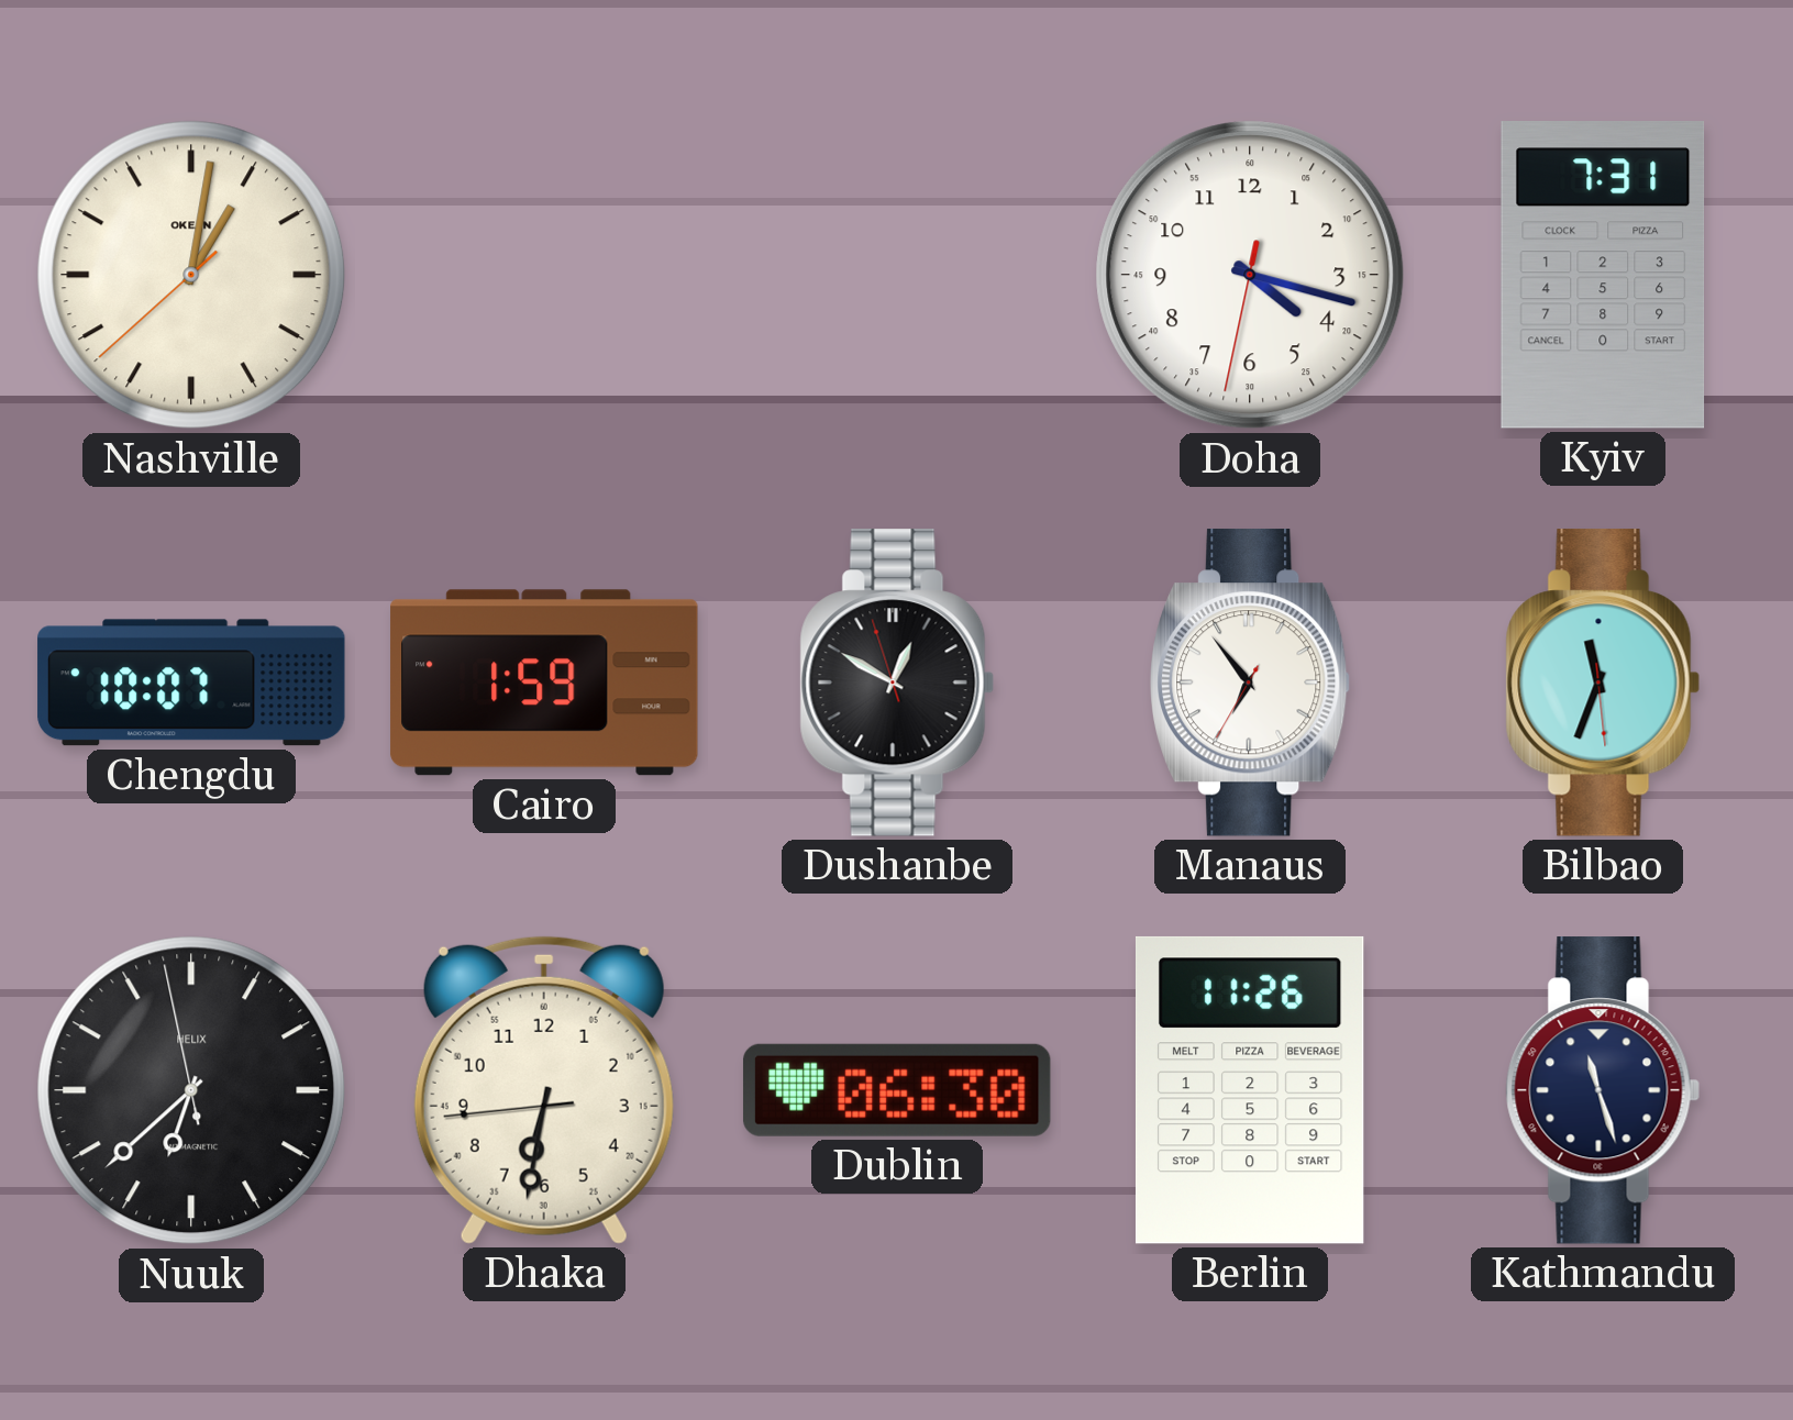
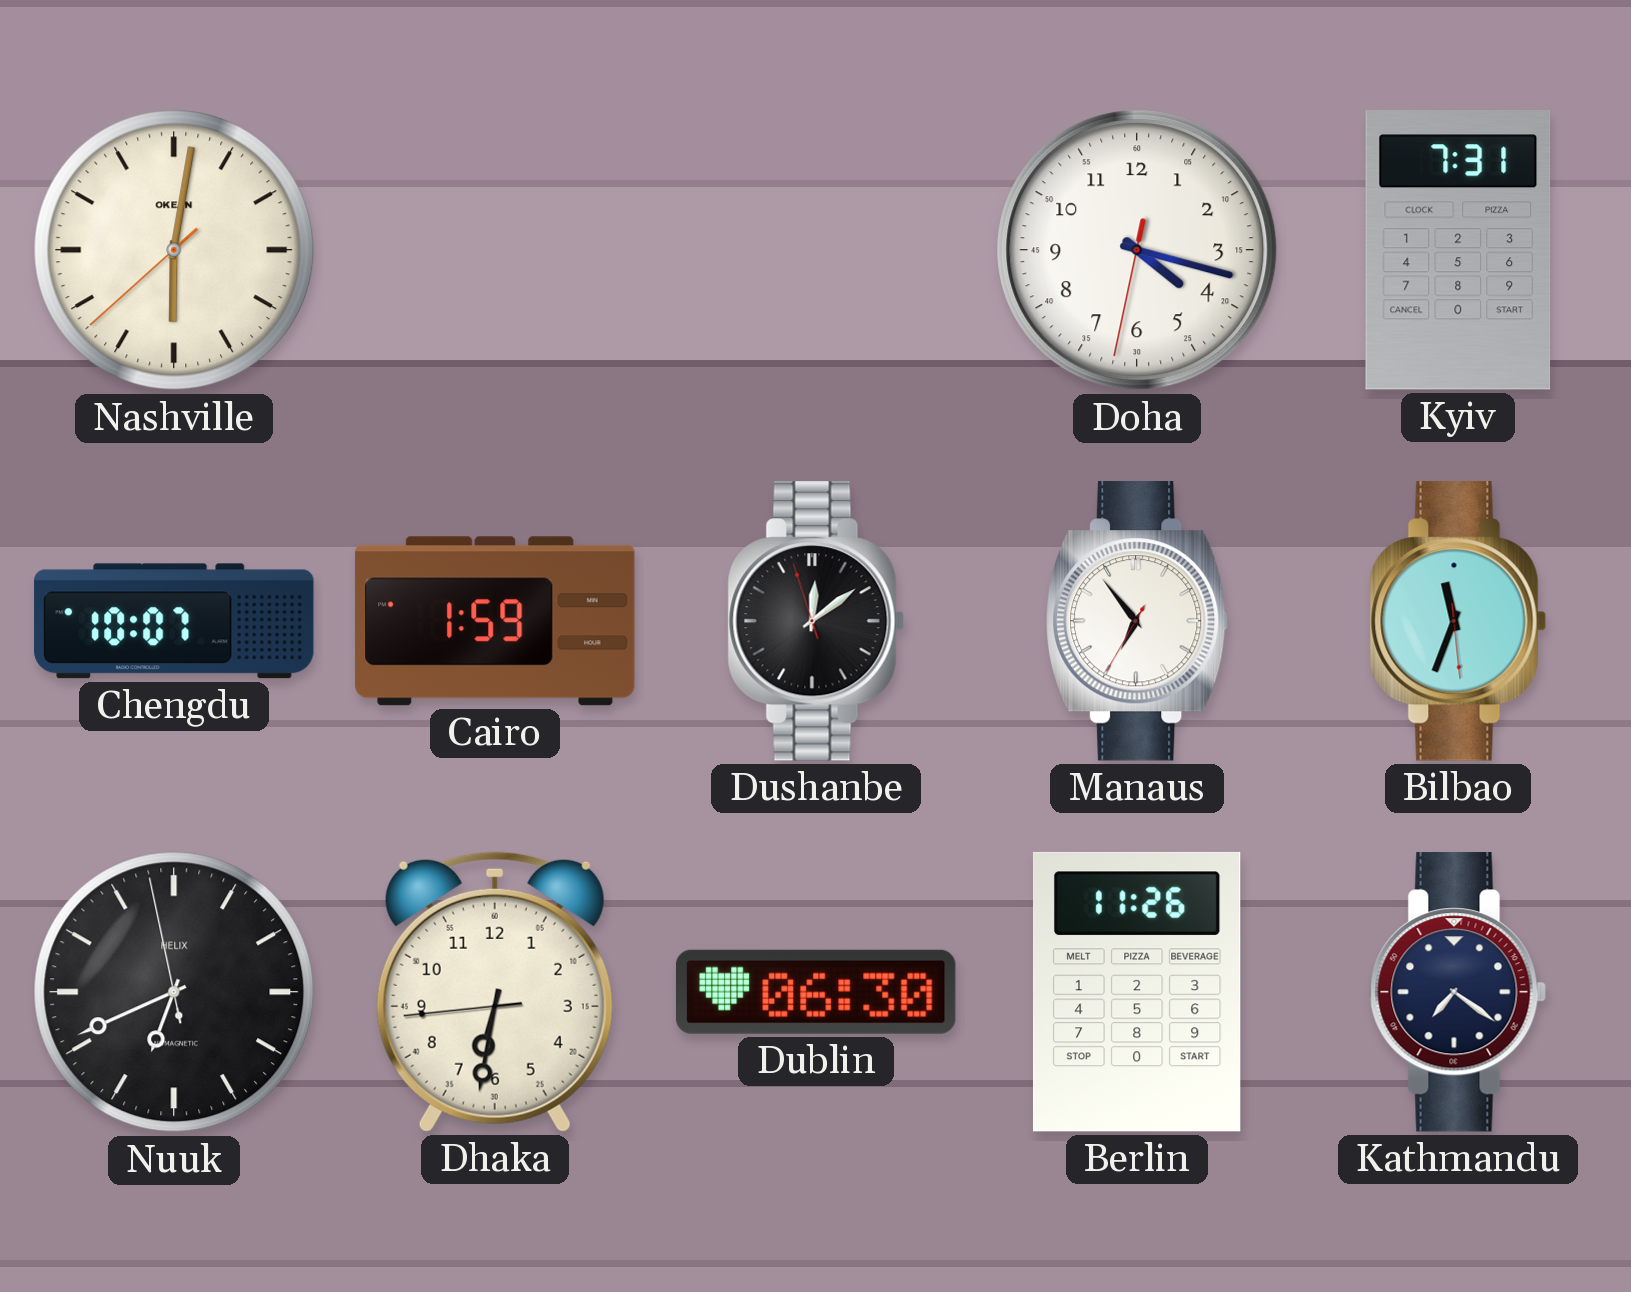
Nashville: 1:01 -> 6:01
Dushanbe: 12:49 -> 12:08
Nuuk: 6:37 -> 6:40
Kathmandu: 11:27 -> 7:21
